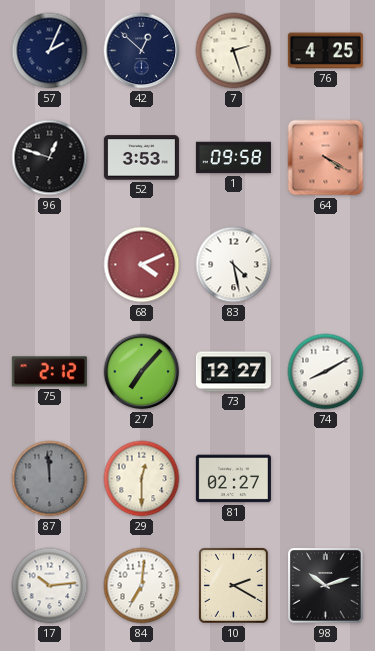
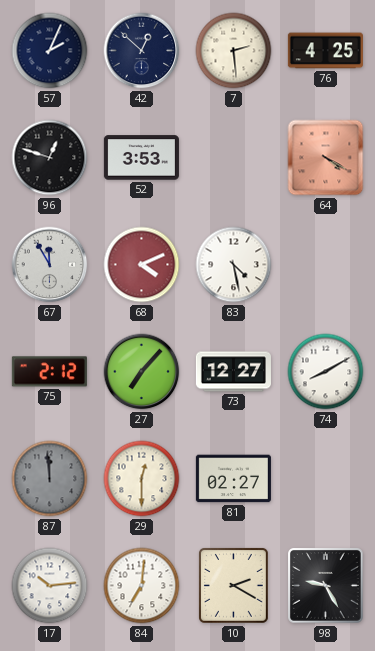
7: 2:27 -> 2:29
1: 09:58 -> none
67: none -> 11:55
98: 10:12 -> 9:25
